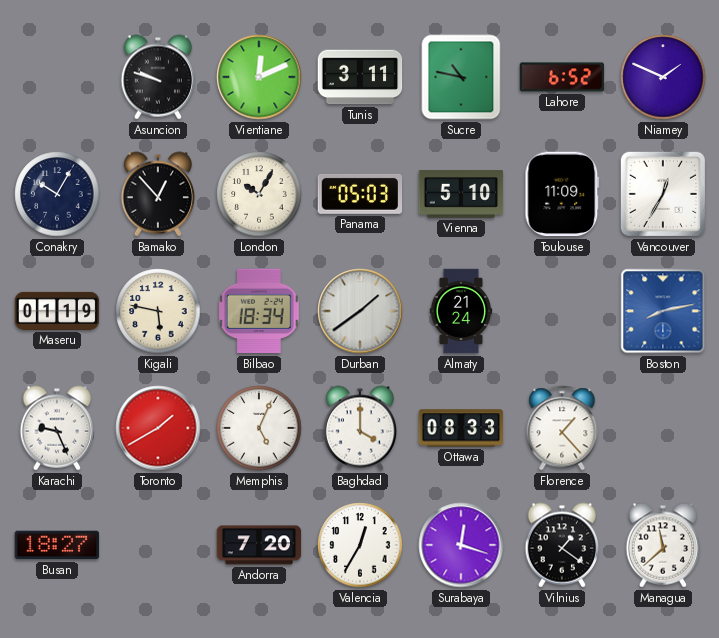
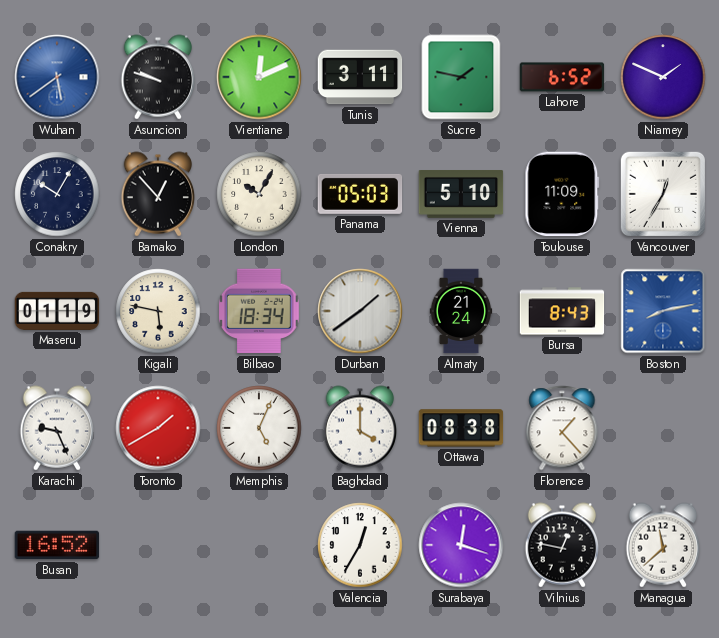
Wuhan: none -> 5:39
Sucre: 10:47 -> 1:47
Bursa: none -> 8:43
Ottawa: 08:33 -> 08:38
Busan: 18:27 -> 16:52
Andorra: 7:20 -> none
Vilnius: 1:21 -> 12:47
